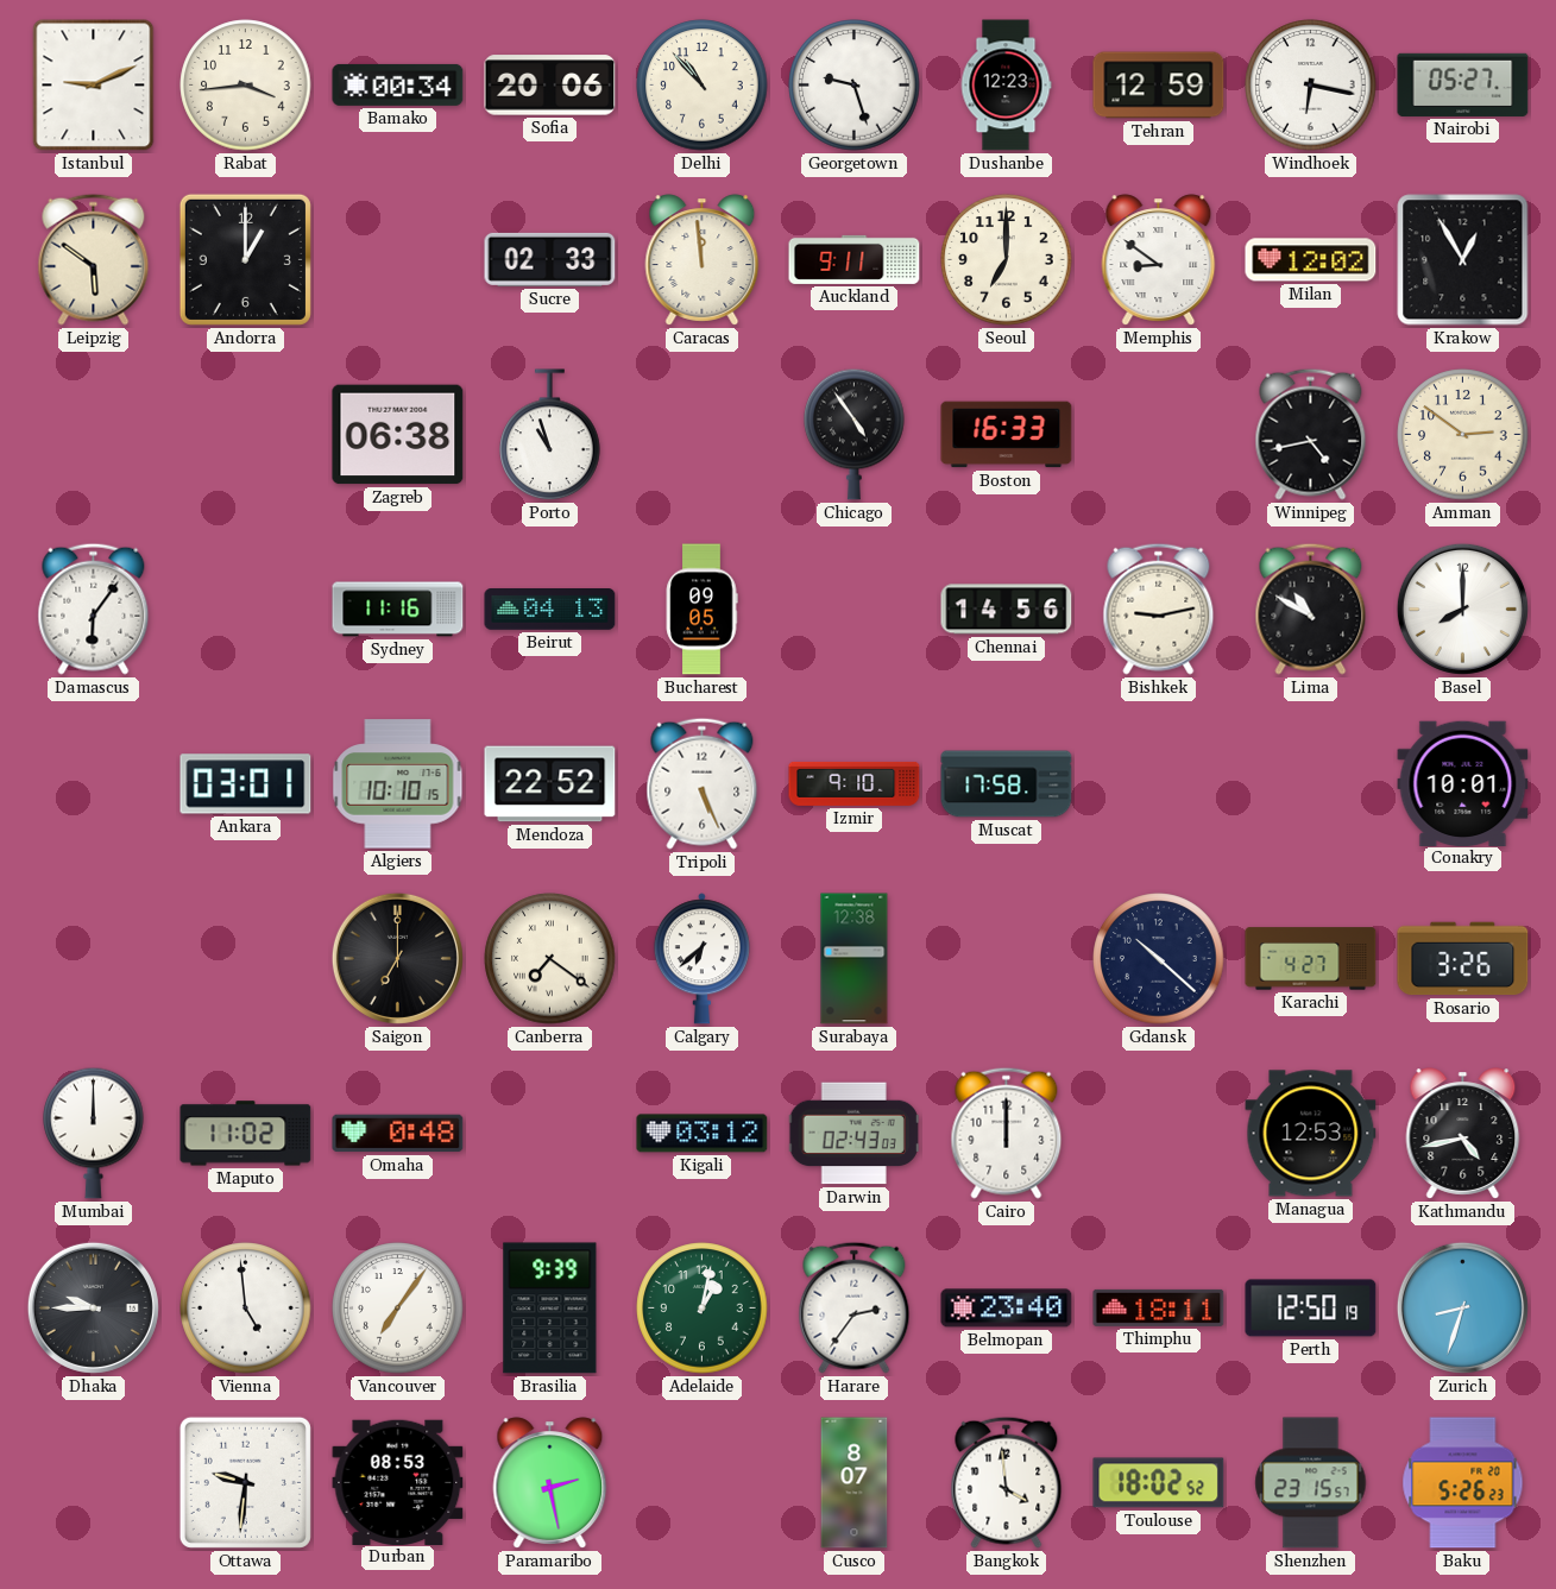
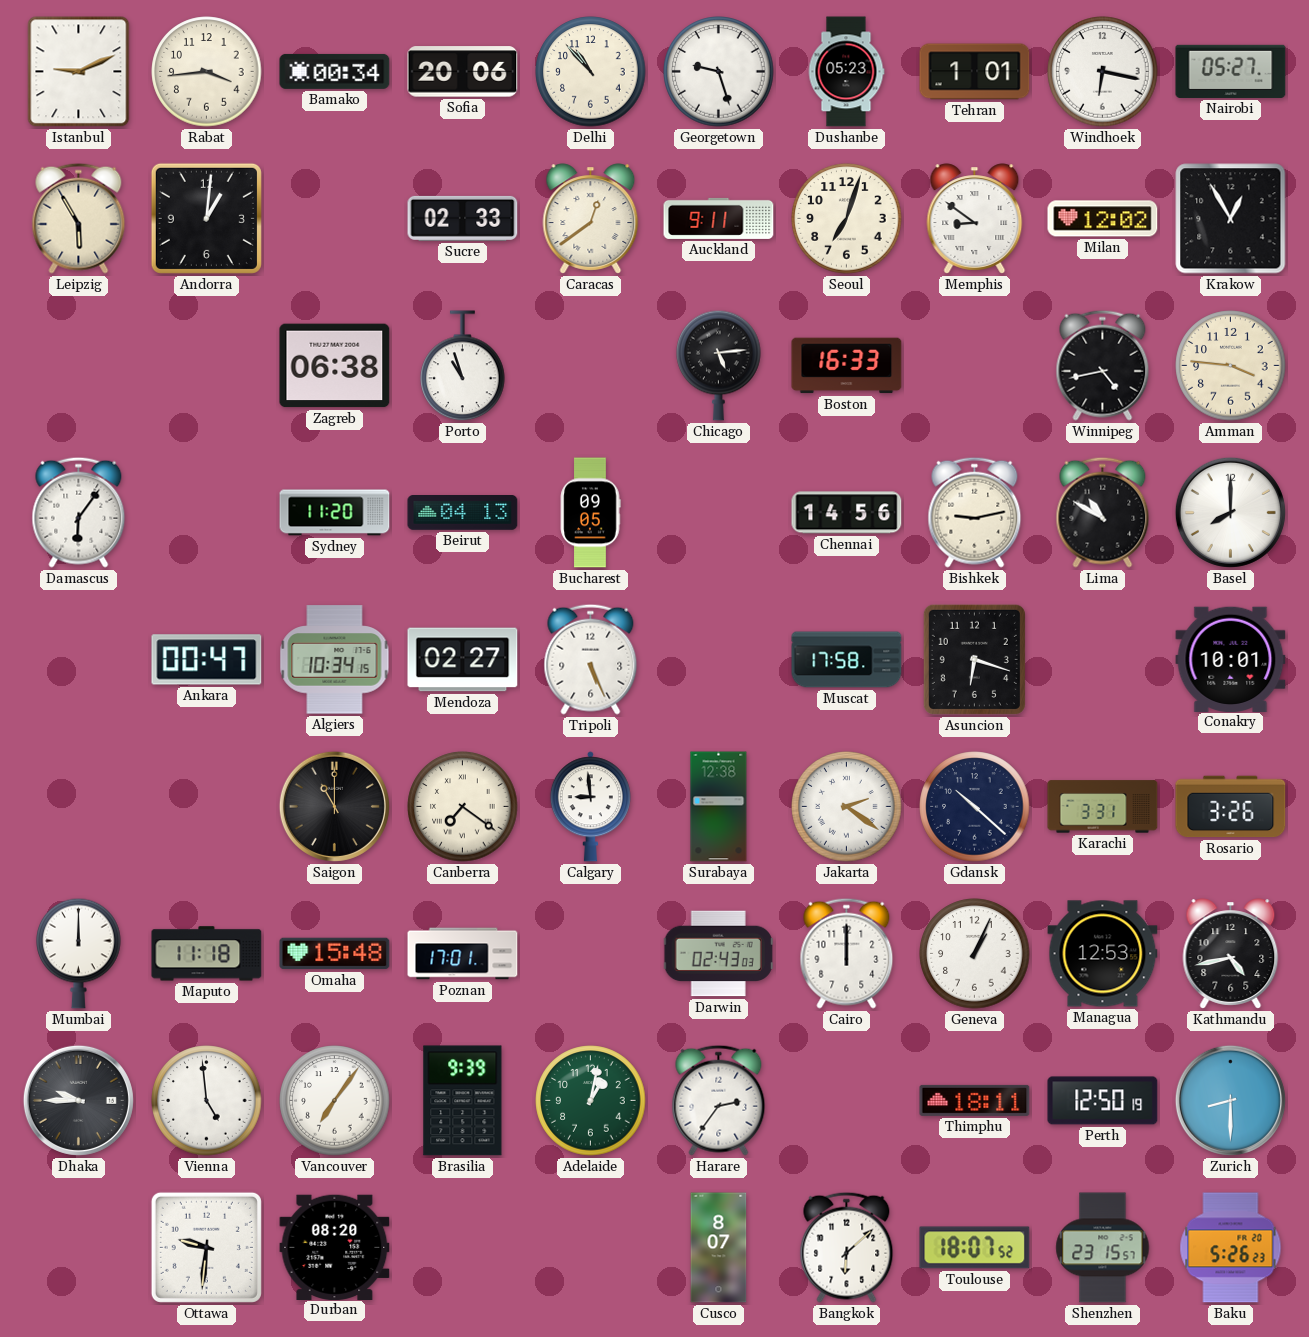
Dushanbe: 12:23 -> 05:23
Tehran: 12:59 -> 1:01
Leipzig: 5:51 -> 5:55
Andorra: 1:00 -> 1:01
Caracas: 11:59 -> 12:39
Seoul: 7:00 -> 7:03
Chicago: 4:54 -> 5:14
Amman: 2:51 -> 3:46
Sydney: 11:16 -> 11:20
Ankara: 03:01 -> 00:47
Algiers: 10:10 -> 10:34
Mendoza: 22:52 -> 02:27
Izmir: 9:10 -> none
Asuncion: none -> 6:18
Saigon: 7:00 -> 11:00
Calgary: 6:38 -> 8:59
Jakarta: none -> 2:21
Karachi: 4:27 -> 3:31
Maputo: 11:02 -> 11:18
Omaha: 0:48 -> 15:48
Poznan: none -> 17:01
Kigali: 03:12 -> none
Geneva: none -> 1:04
Belmopan: 23:40 -> none
Zurich: 8:33 -> 8:30
Durban: 08:53 -> 08:20
Paramaribo: 2:28 -> none
Bangkok: 3:59 -> 6:08
Toulouse: 18:02 -> 18:07
